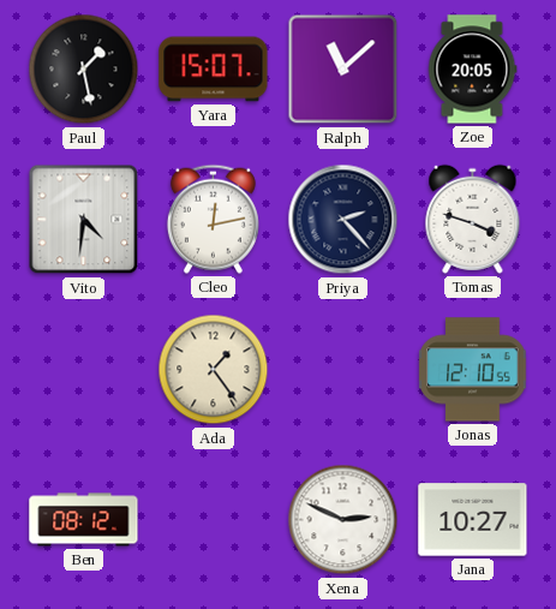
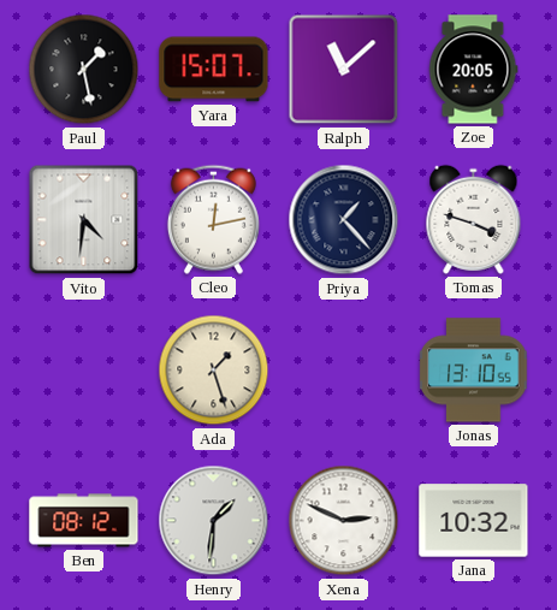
Priya: 2:23 -> 1:23
Ada: 1:24 -> 1:27
Jonas: 12:10 -> 13:10
Henry: none -> 1:31
Jana: 10:27 -> 10:32
